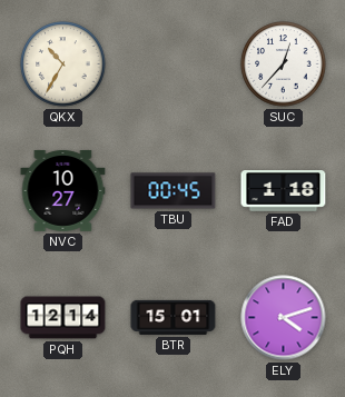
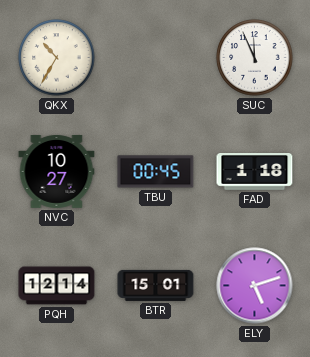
SUC: 12:37 -> 11:56
ELY: 4:12 -> 5:12
